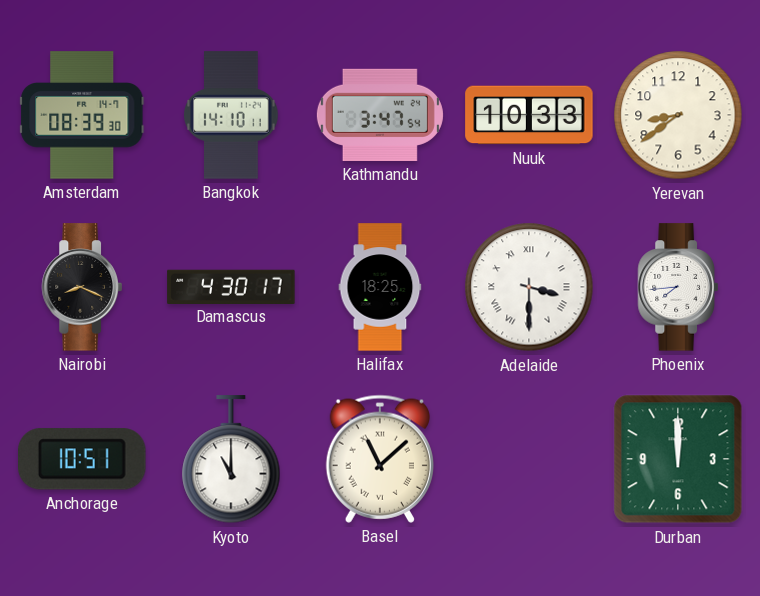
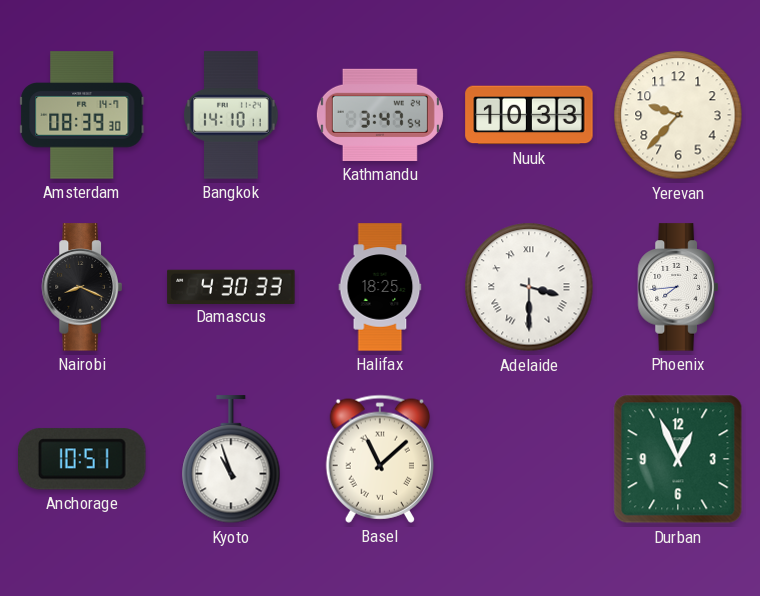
Yerevan: 8:39 -> 9:37
Damascus: 4:30:17 -> 4:30:33
Kyoto: 11:00 -> 10:57
Durban: 12:00 -> 12:56
